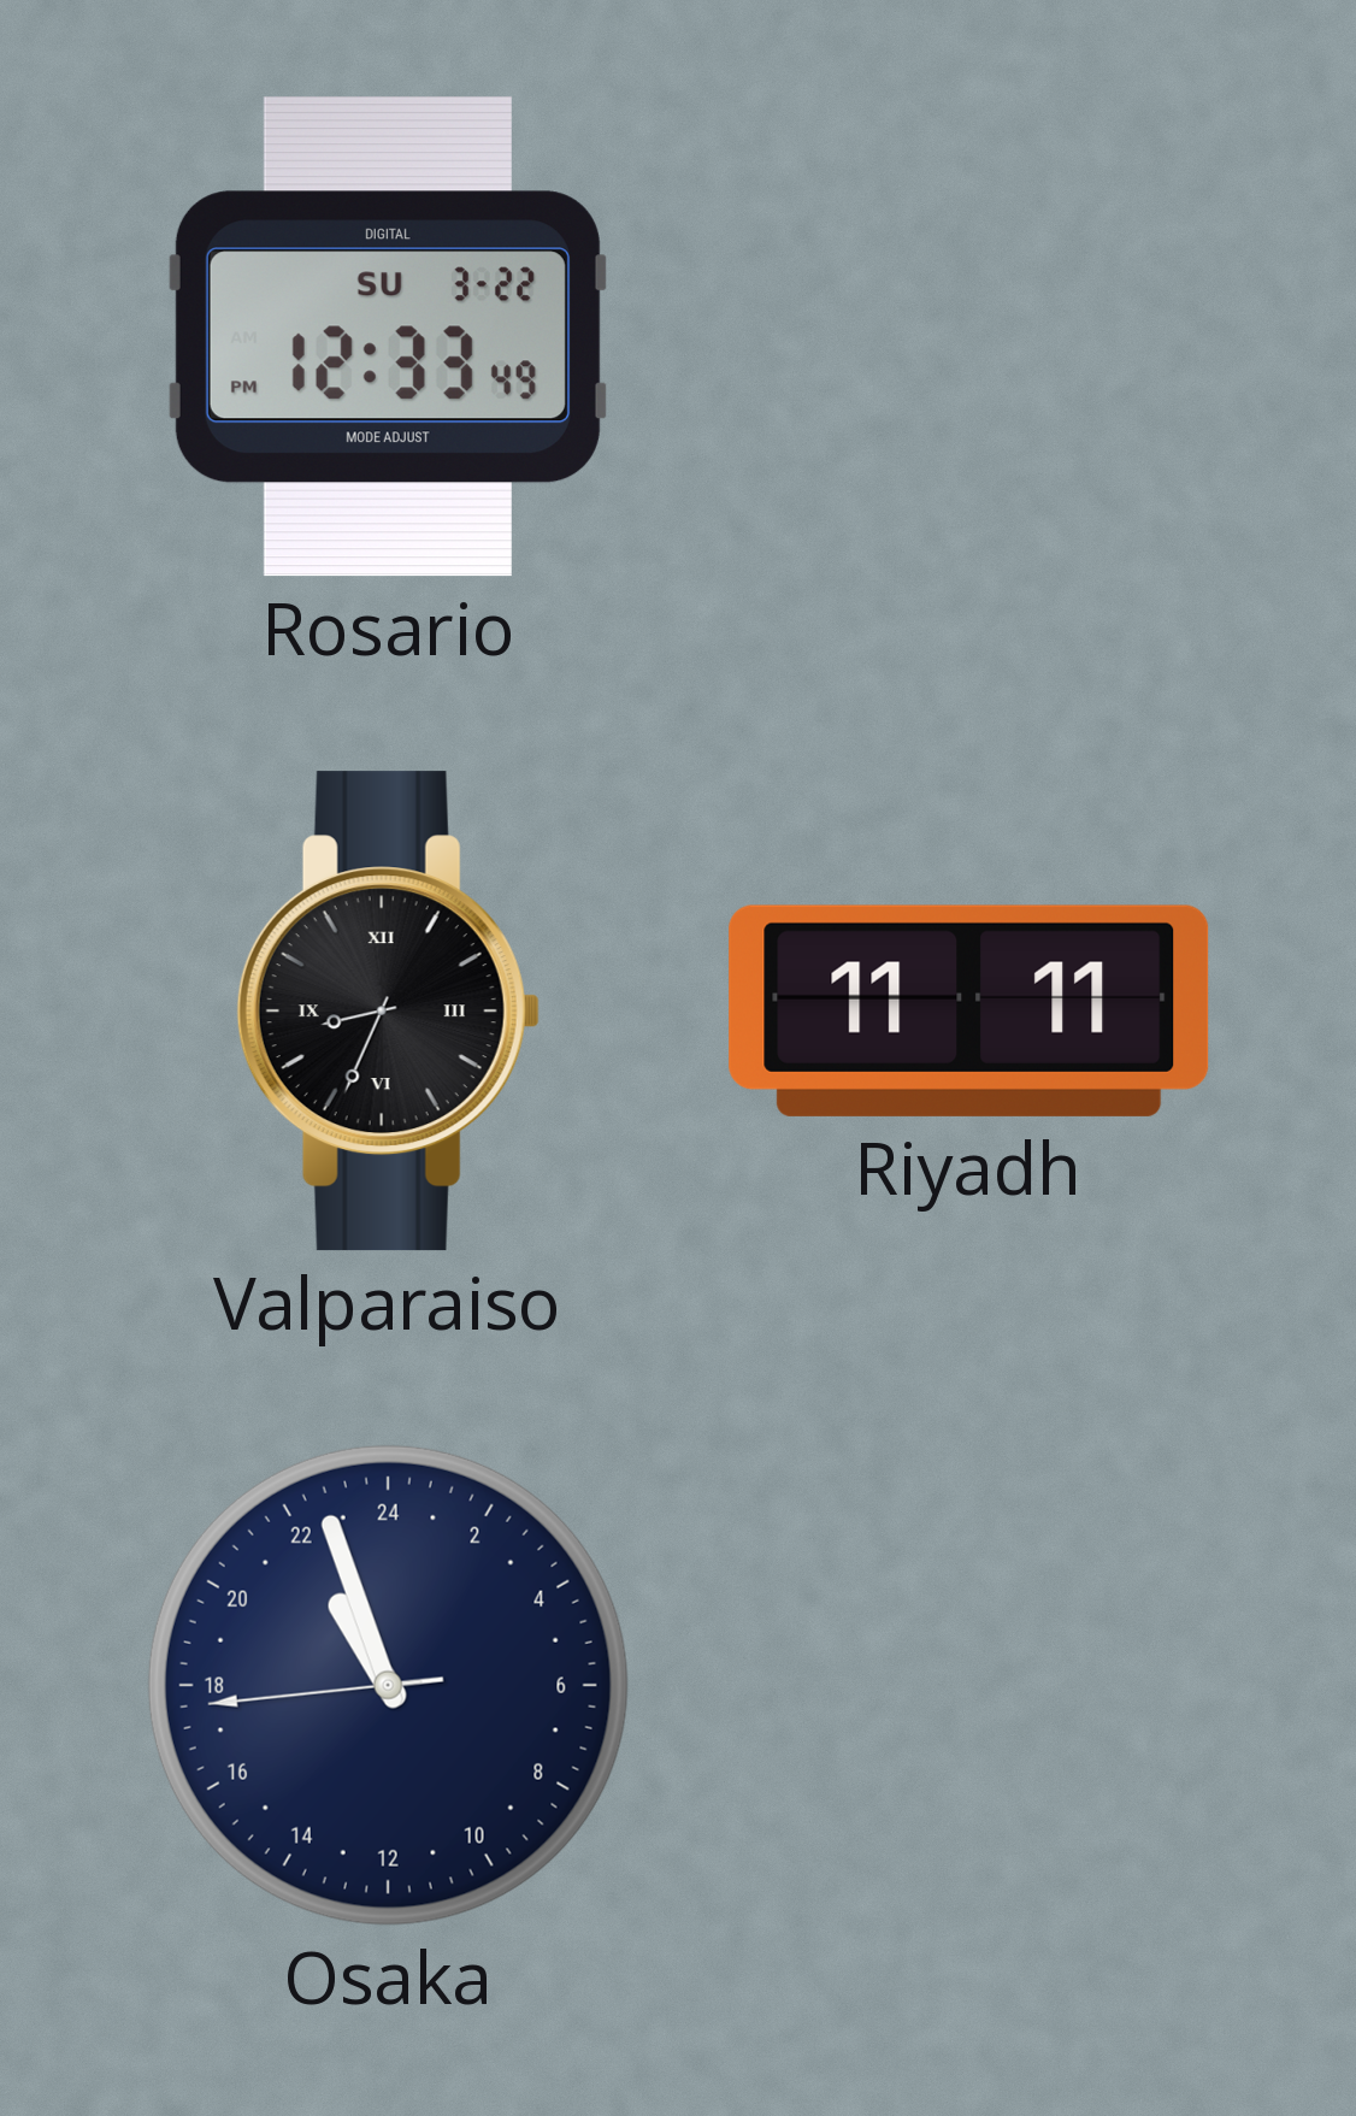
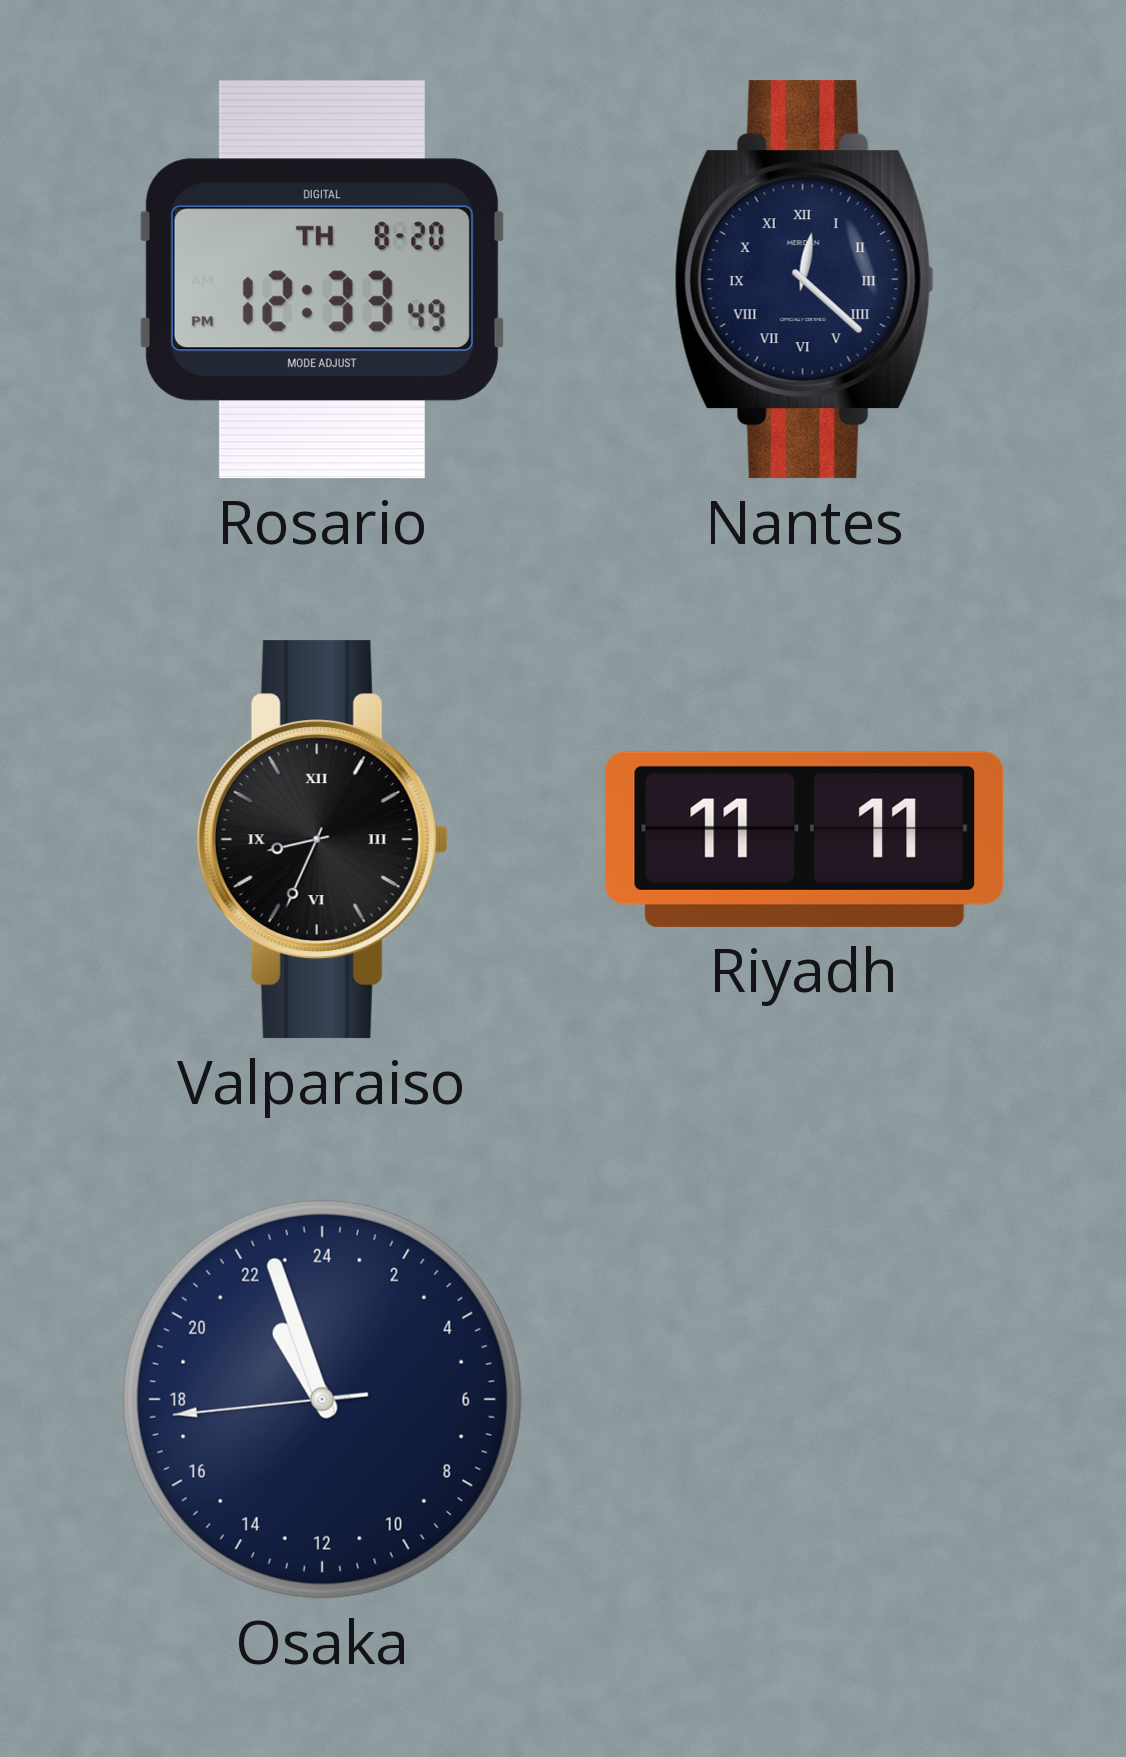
Rosario date: SU 3-22 -> TH 8-20
Nantes: none -> 12:22
